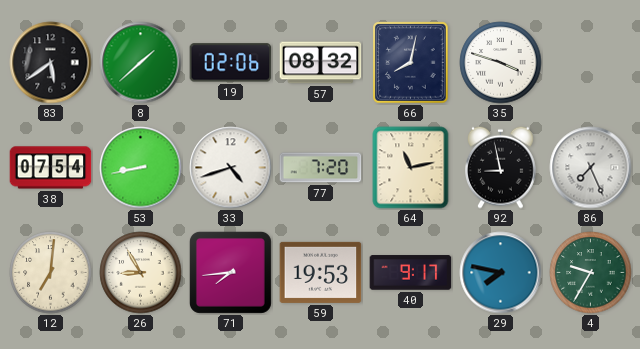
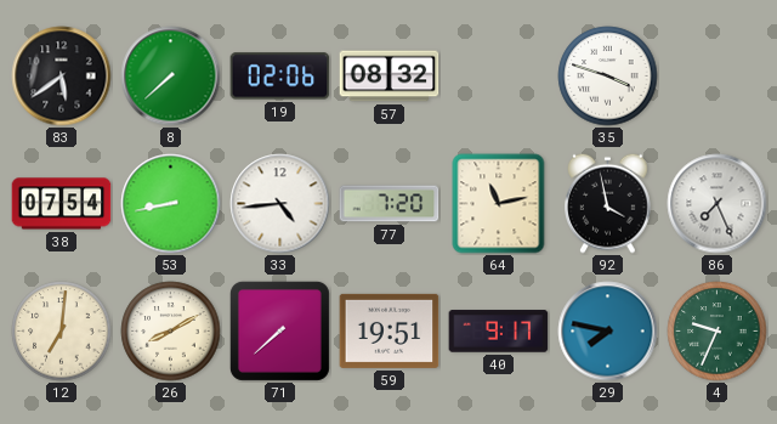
8: 1:38 -> 7:38
66: 8:02 -> none
33: 4:42 -> 4:44
92: 8:58 -> 3:58
26: 8:55 -> 8:10
71: 7:44 -> 7:38
59: 19:53 -> 19:51
4: 9:35 -> 9:34
